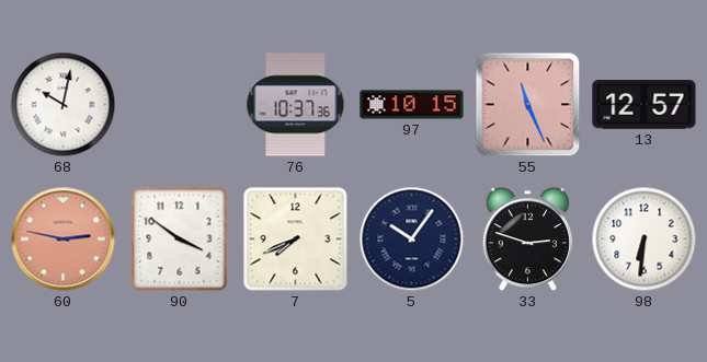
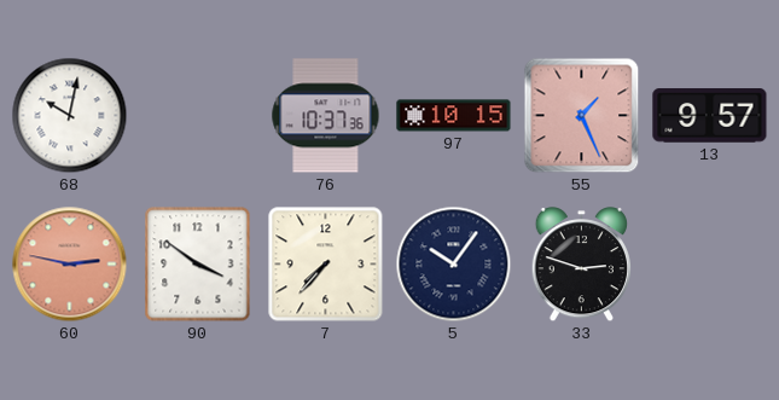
55: 11:26 -> 1:26
13: 12:57 -> 9:57
7: 7:41 -> 7:37
98: 6:31 -> none
